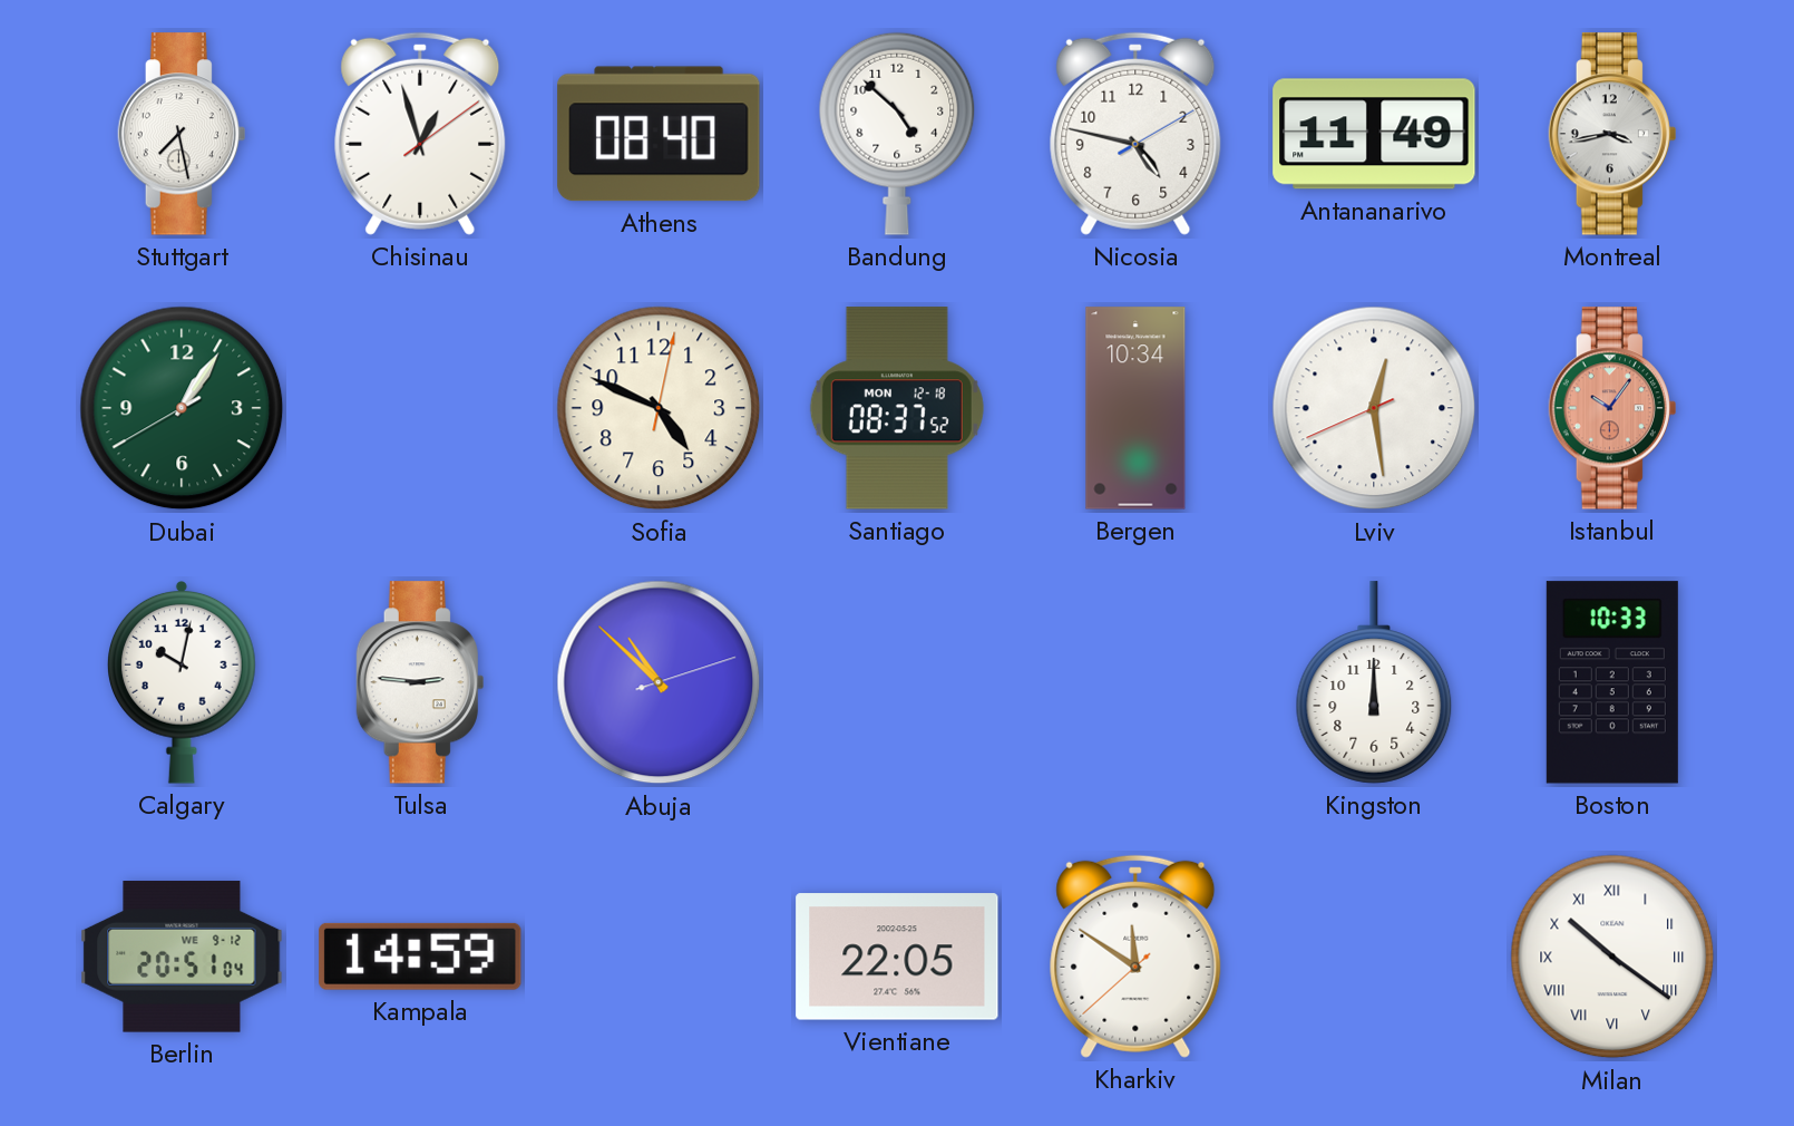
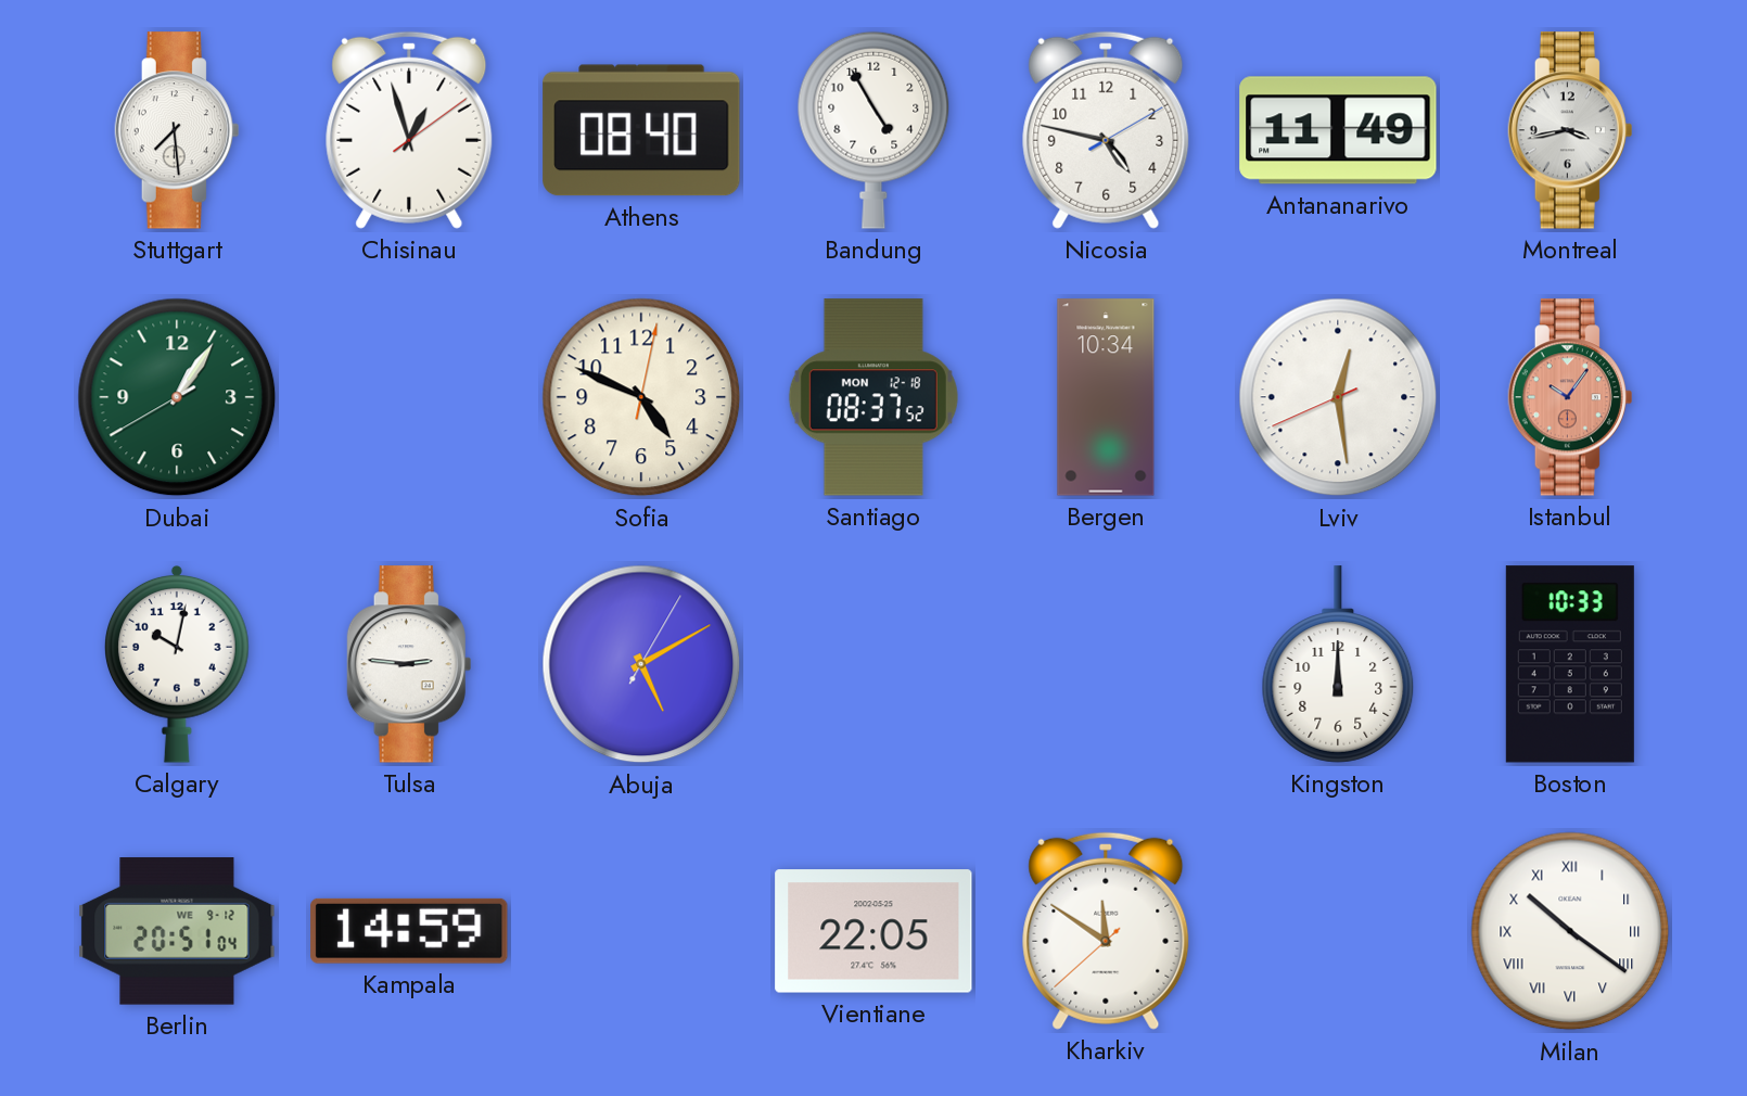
Stuttgart: 7:28 -> 7:29
Bandung: 4:52 -> 4:55
Abuja: 10:52 -> 5:10
